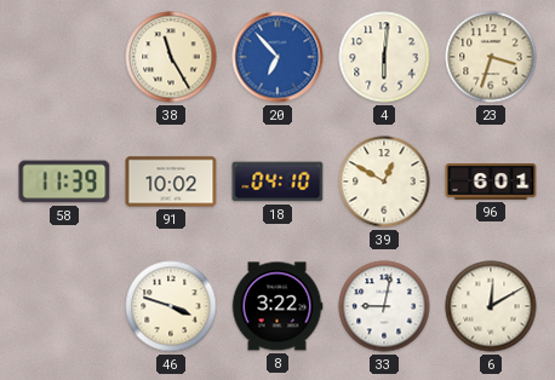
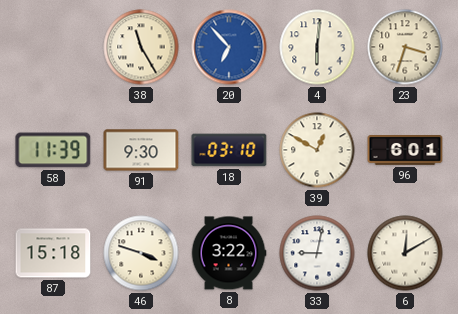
91: 10:02 -> 9:30
18: 04:10 -> 03:10
87: none -> 15:18
